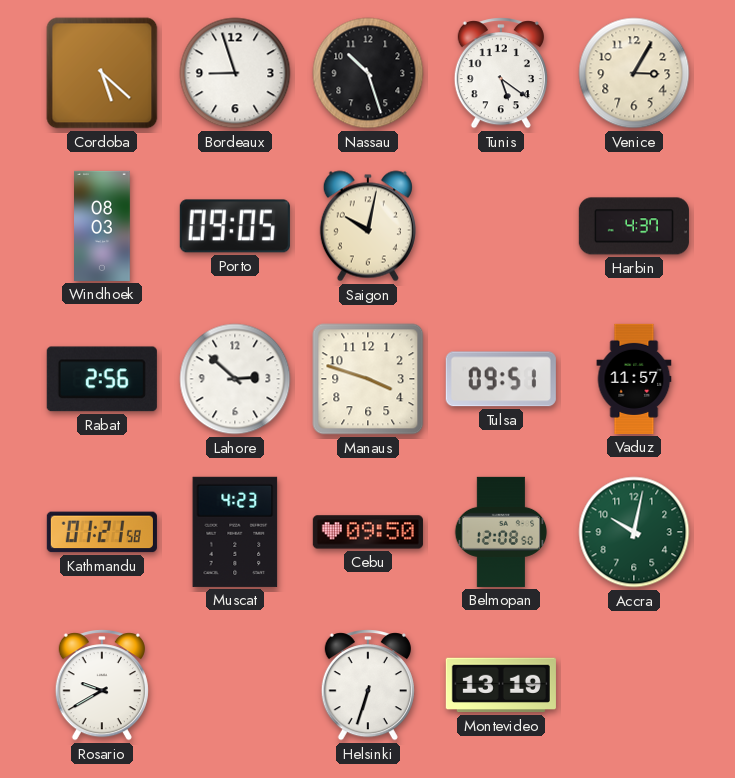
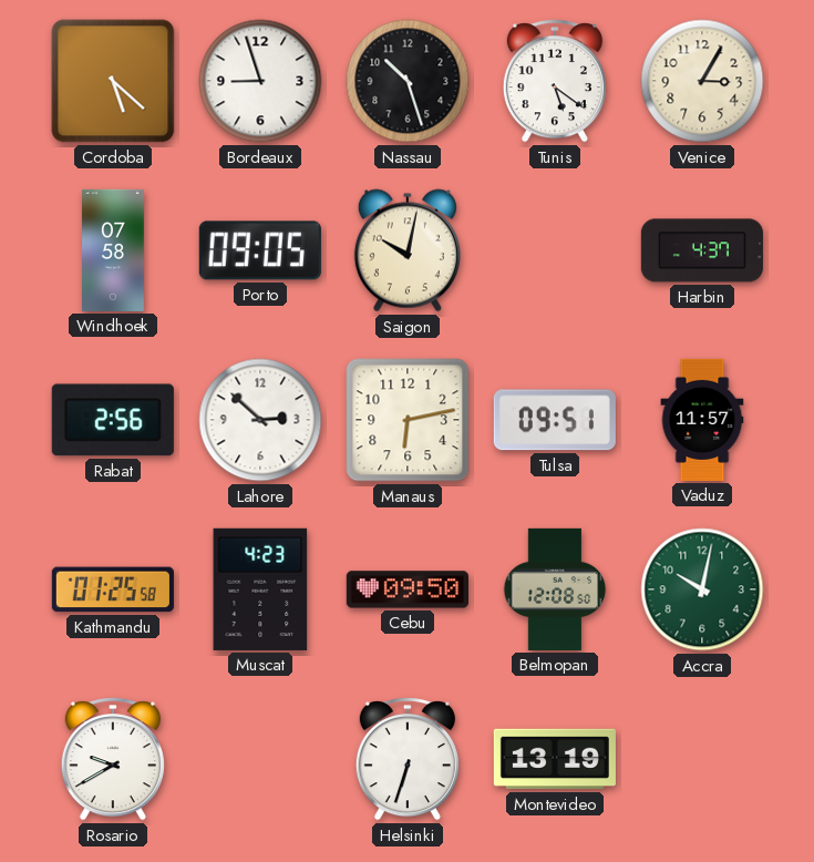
Windhoek: 08:03 -> 07:58
Manaus: 3:48 -> 6:13
Kathmandu: 01:21 -> 01:25
